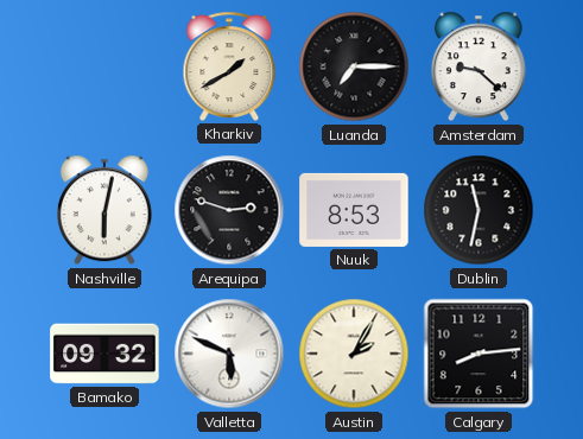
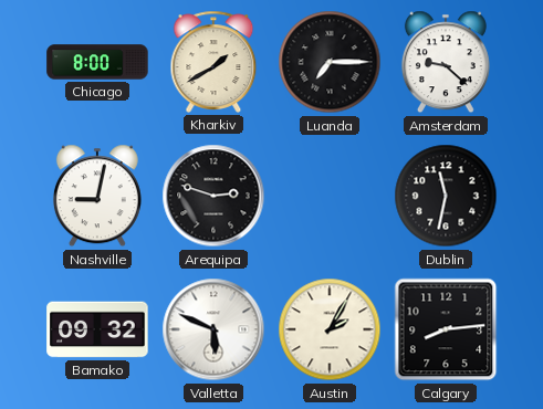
Chicago: none -> 8:00
Nashville: 6:02 -> 9:02
Nuuk: 8:53 -> none
